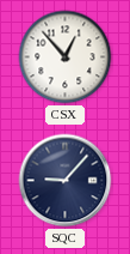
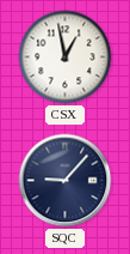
CSX: 12:53 -> 12:58
